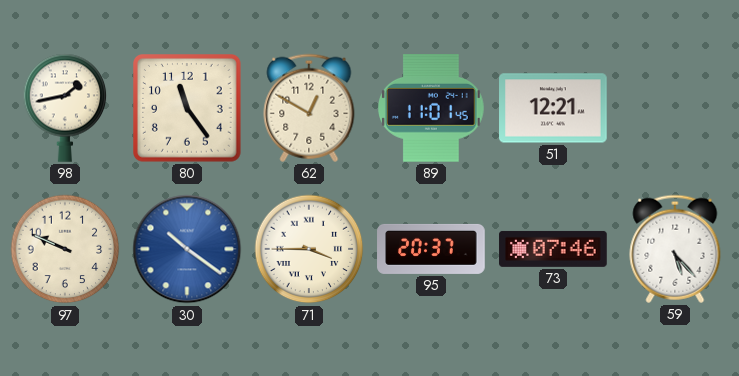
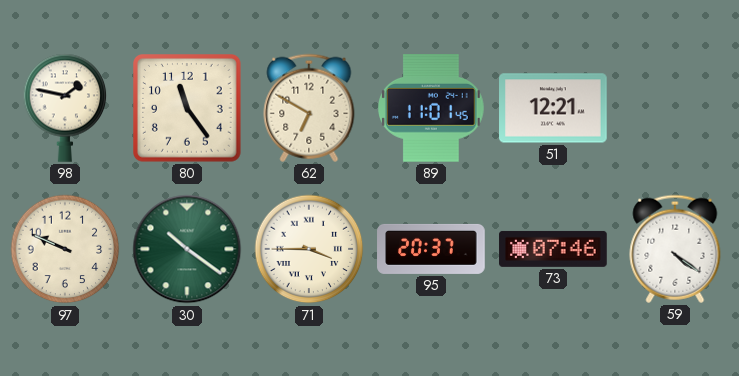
98: 1:43 -> 1:47
62: 12:50 -> 6:50
30 dial: blue -> green
59: 5:23 -> 4:21
